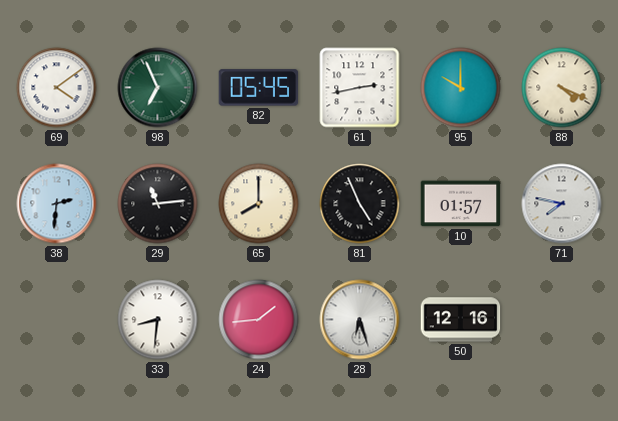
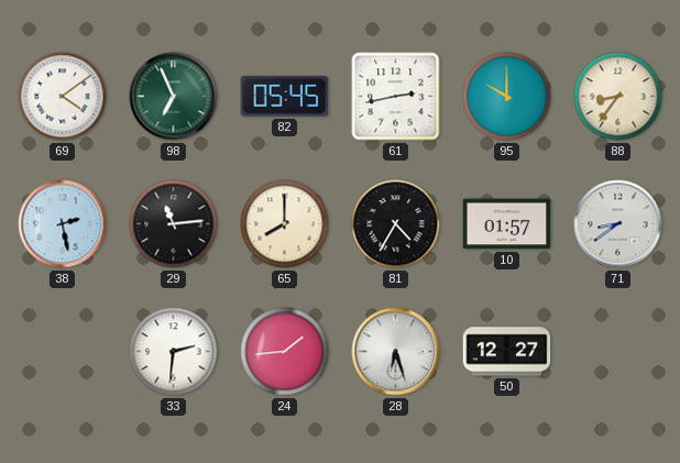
88: 4:19 -> 8:36
38: 2:31 -> 2:28
81: 4:56 -> 4:35
71: 7:47 -> 8:39
33: 8:31 -> 2:31
50: 12:16 -> 12:27
